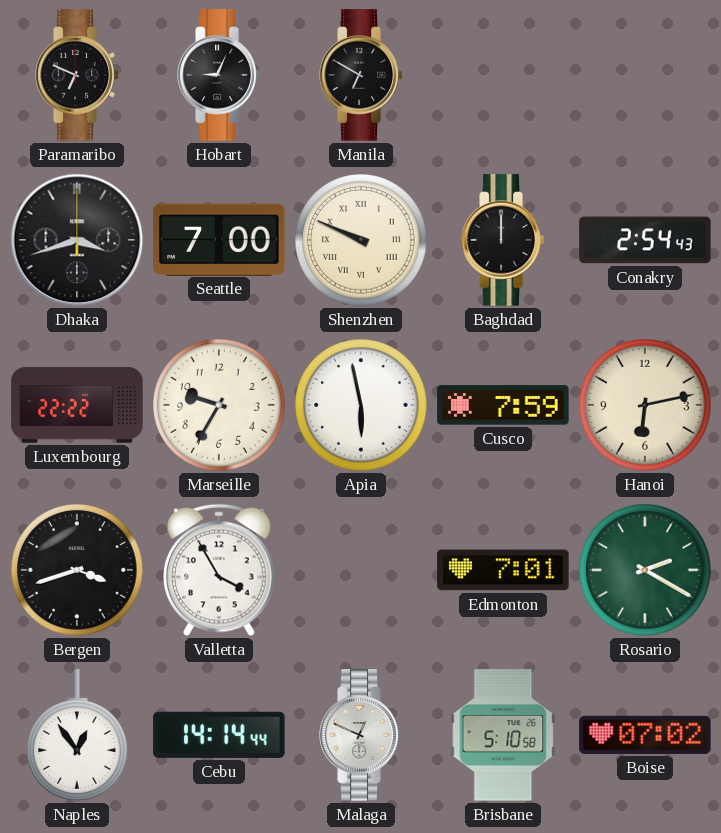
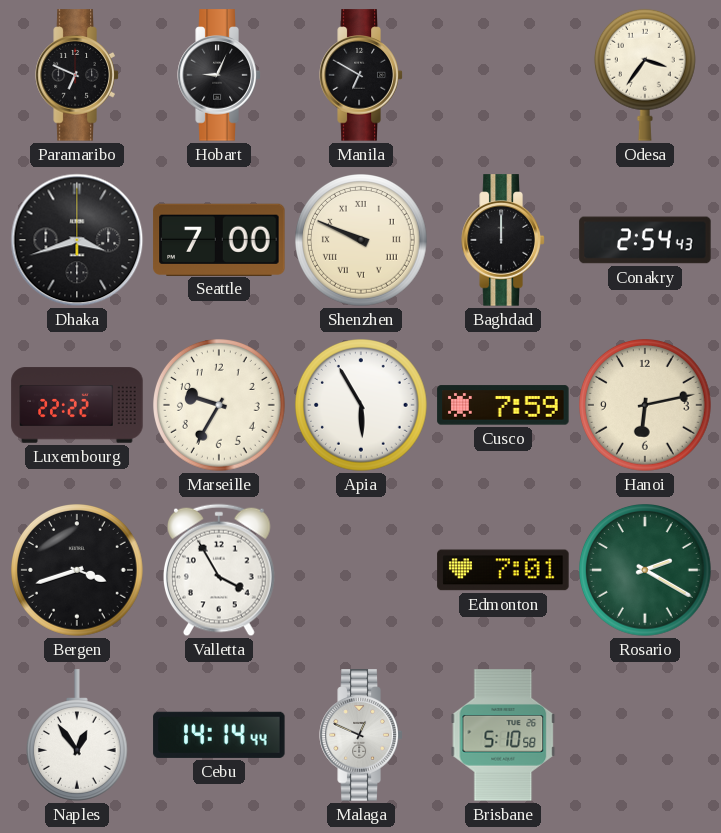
Odesa: none -> 3:36
Apia: 5:58 -> 5:55
Boise: 07:02 -> none
